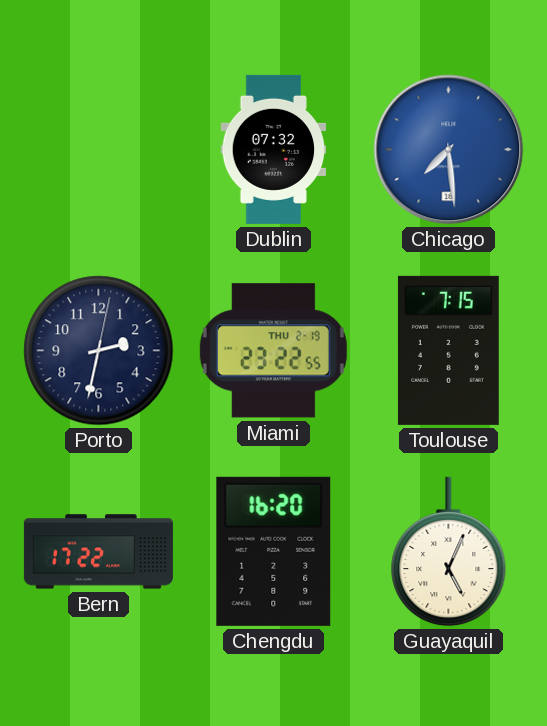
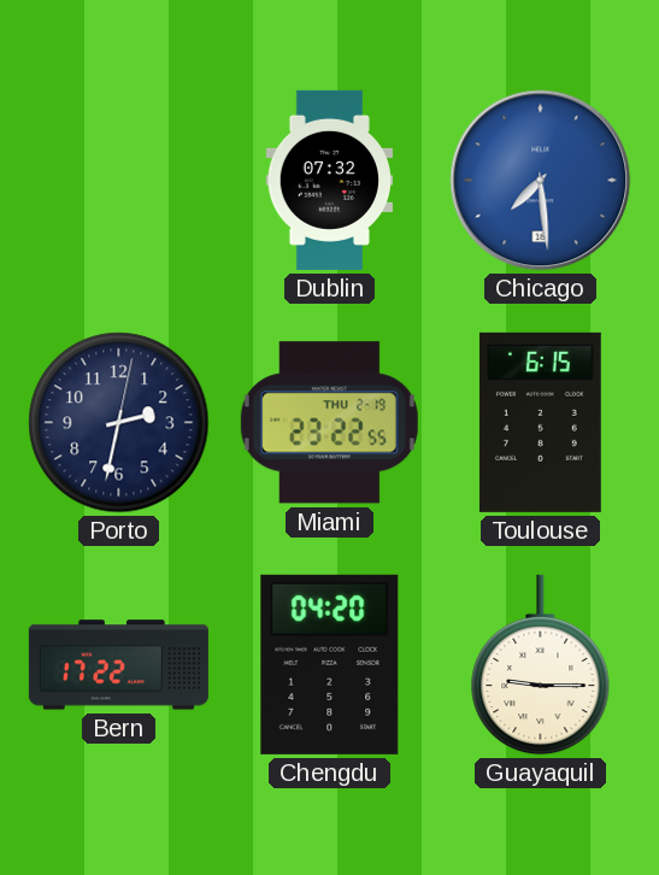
Toulouse: 7:15 -> 6:15
Chengdu: 16:20 -> 04:20
Guayaquil: 5:04 -> 9:15
